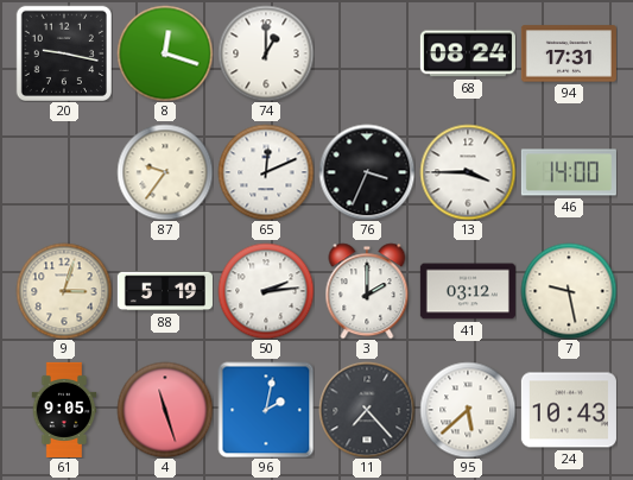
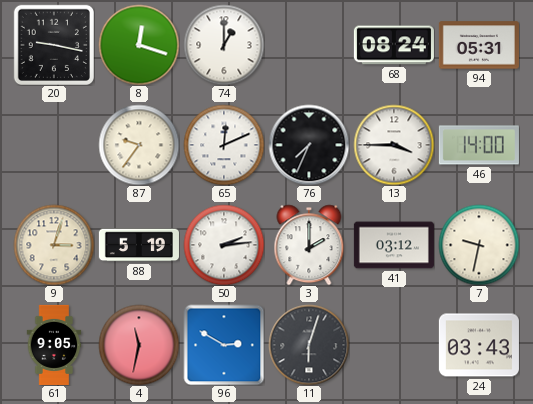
94: 17:31 -> 05:31
76: 3:34 -> 7:34
7: 9:28 -> 9:32
4: 11:27 -> 11:32
96: 2:02 -> 2:50
11: 7:23 -> 6:03
95: 5:38 -> none
24: 10:43 -> 03:43
